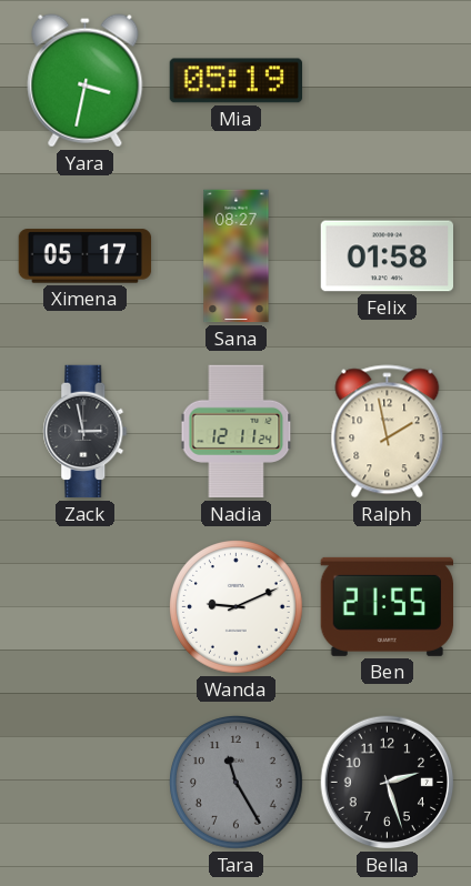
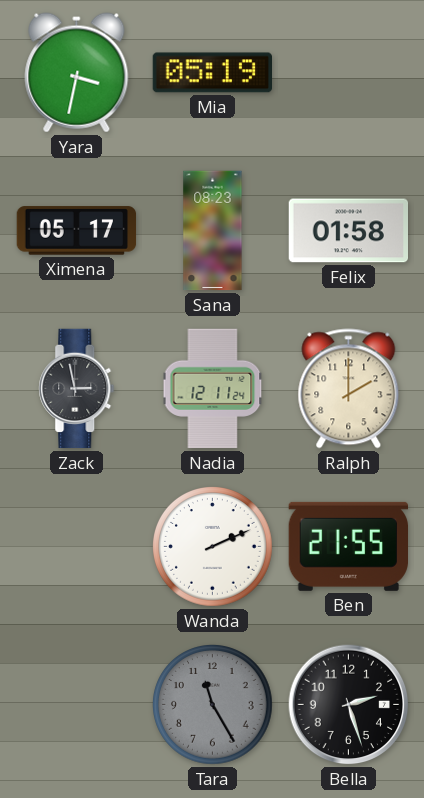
Sana: 08:27 -> 08:23
Ralph: 1:58 -> 2:00
Wanda: 9:11 -> 2:11
